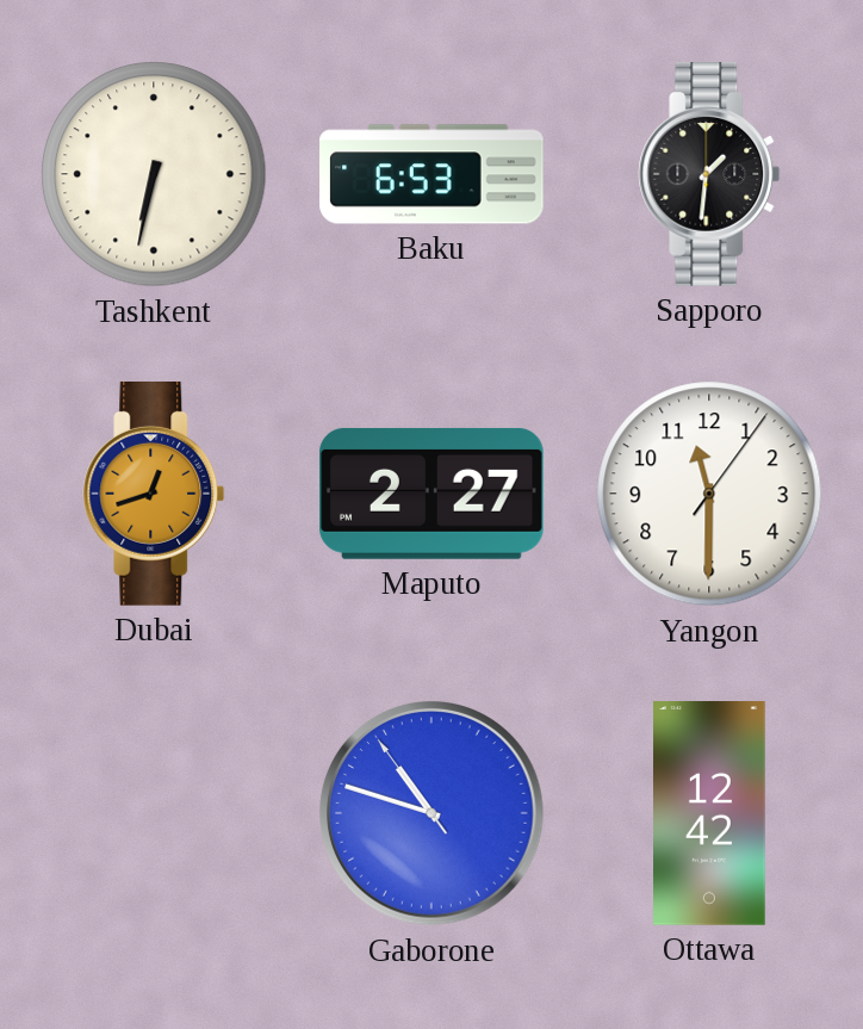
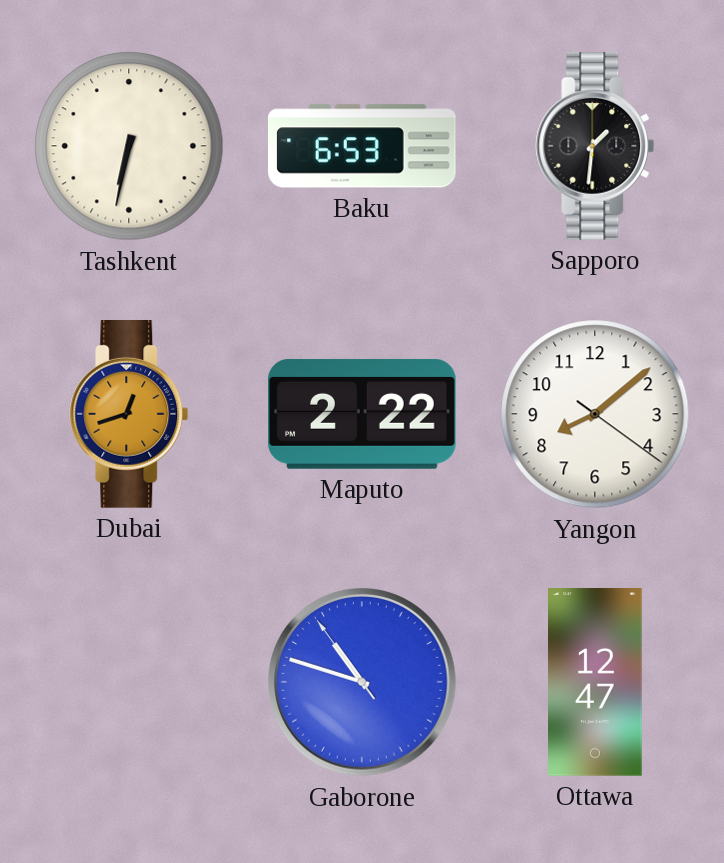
Maputo: 2:27 -> 2:22
Yangon: 11:30 -> 8:08
Ottawa: 12:42 -> 12:47
